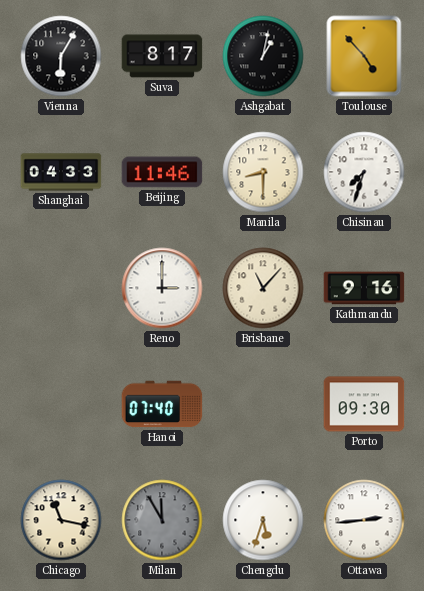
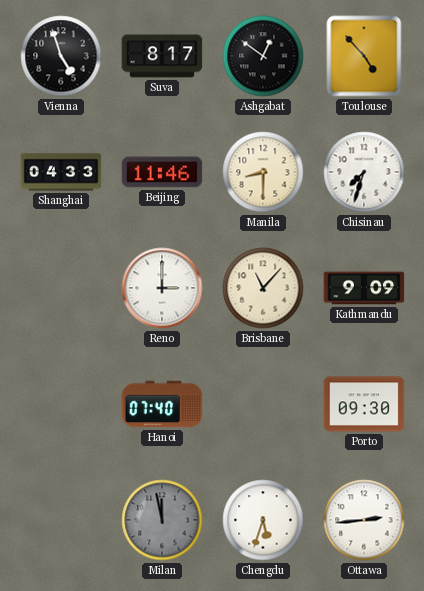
Vienna: 6:05 -> 4:57
Ashgabat: 1:02 -> 12:51
Kathmandu: 9:16 -> 9:09
Chicago: 11:17 -> none
Milan: 11:55 -> 11:58
